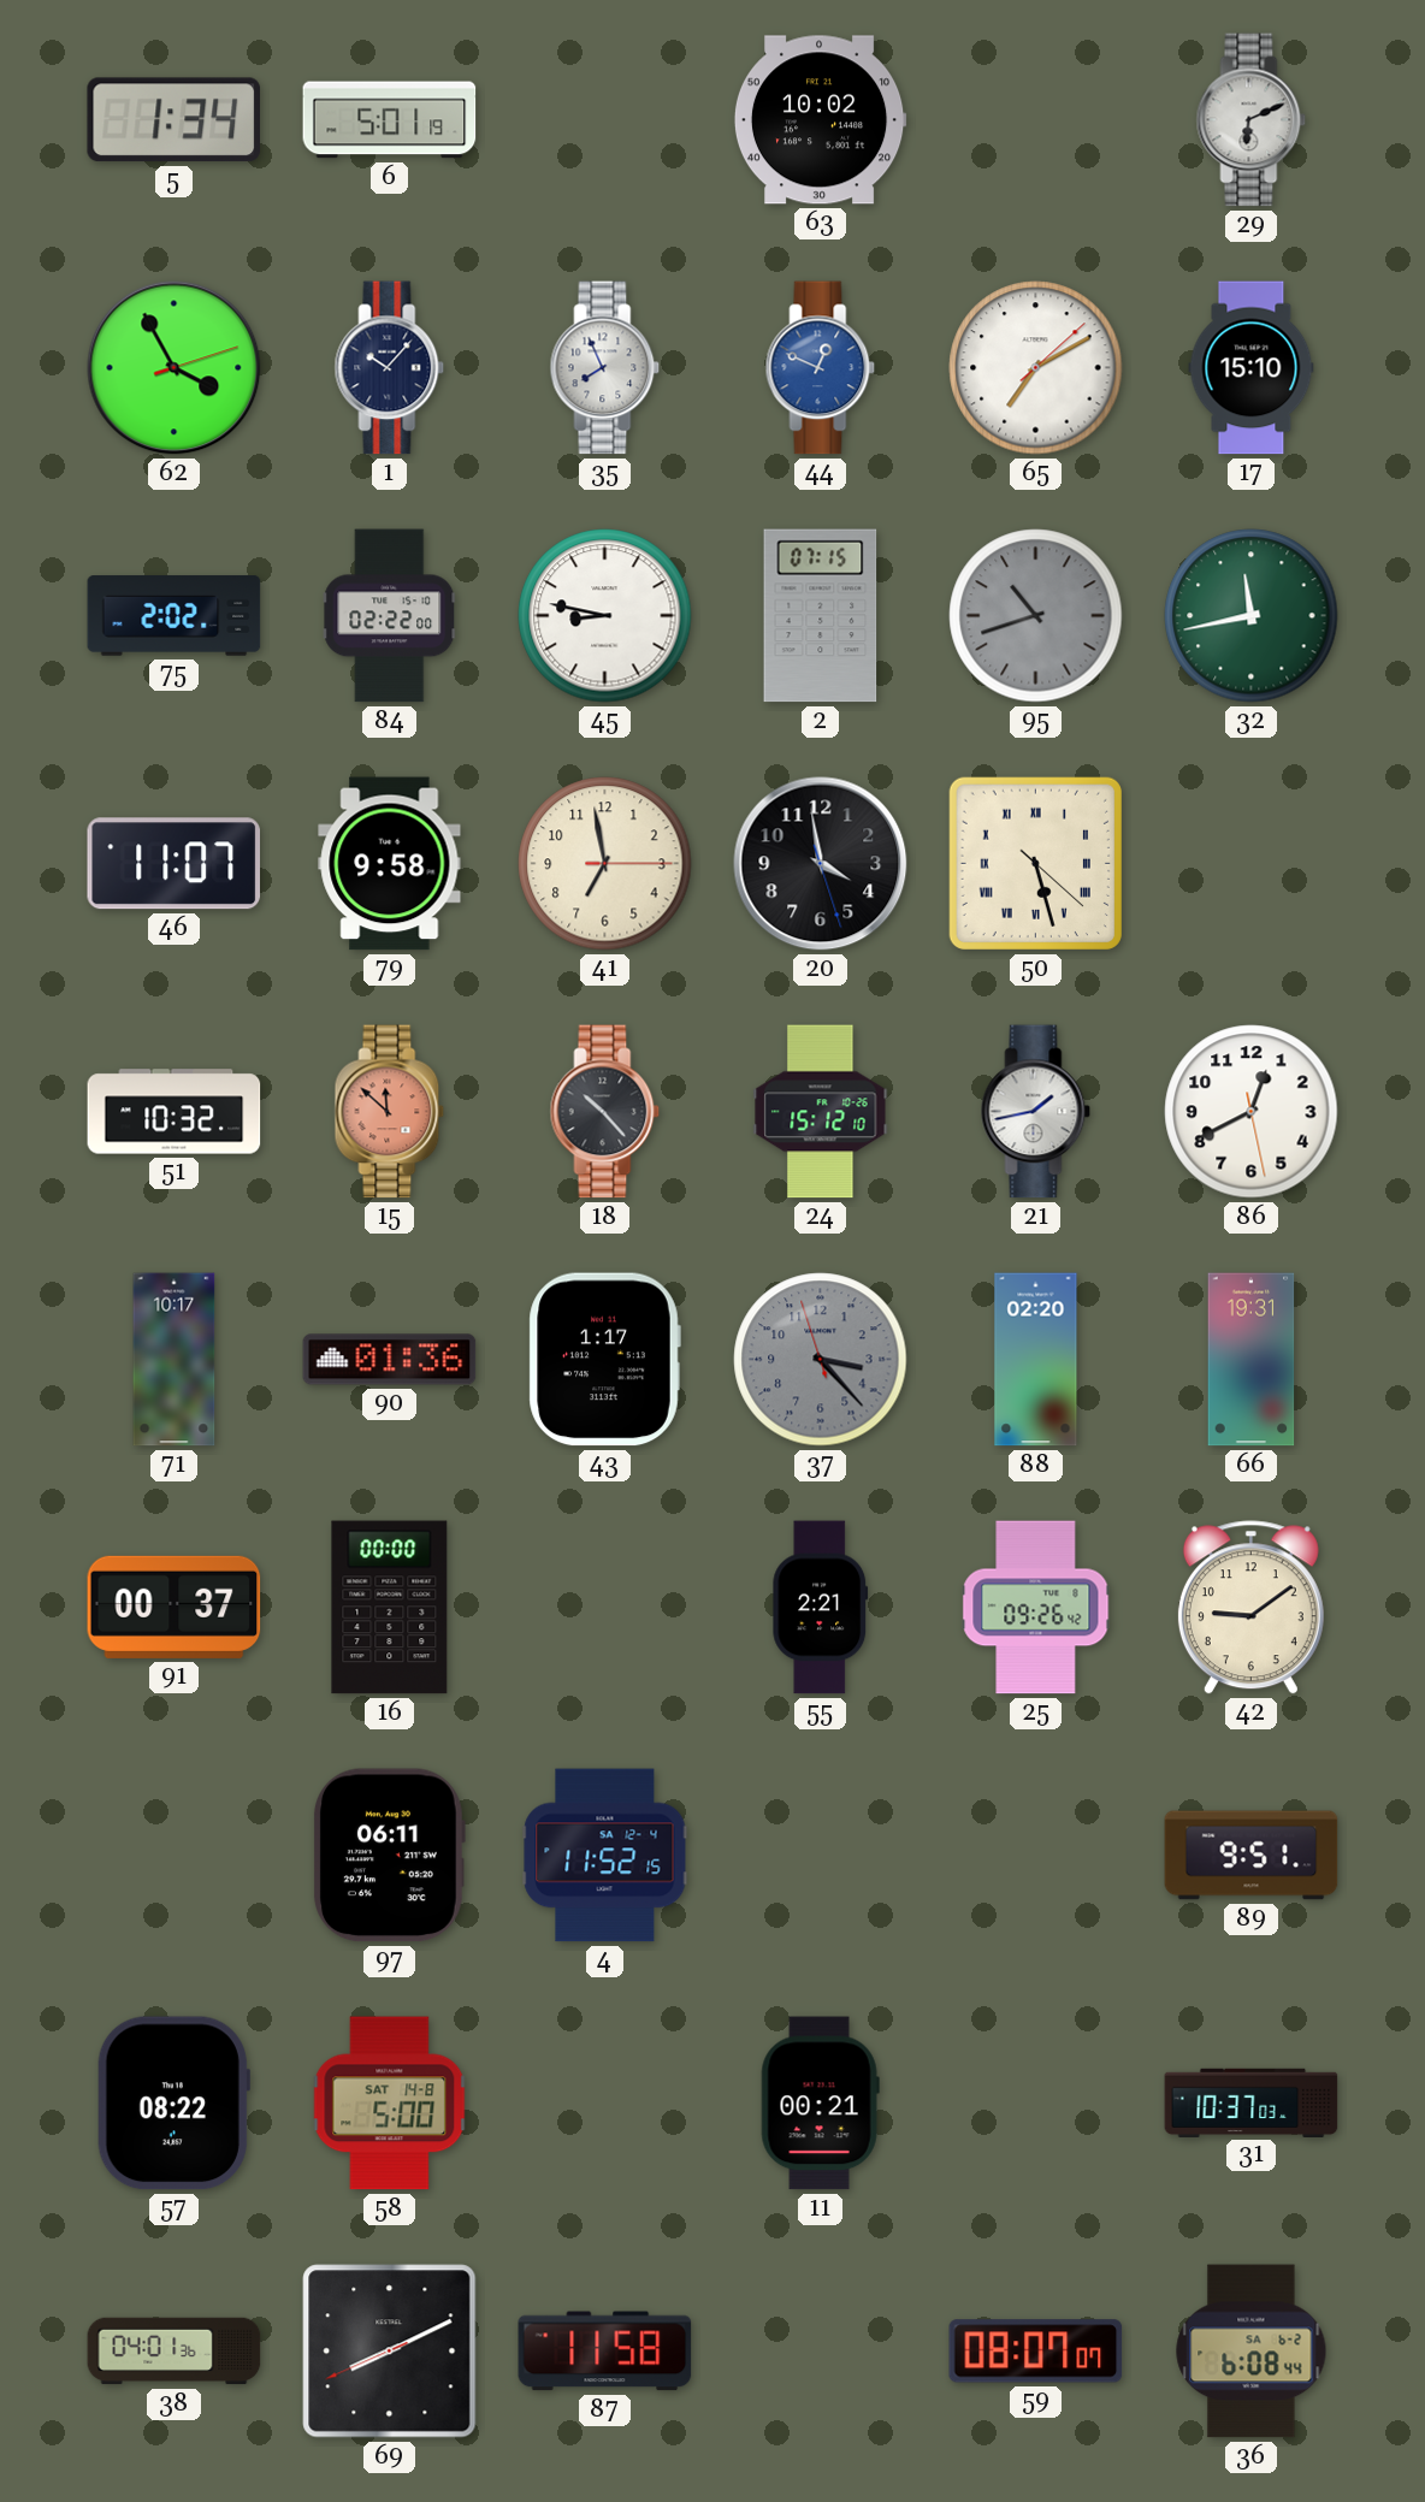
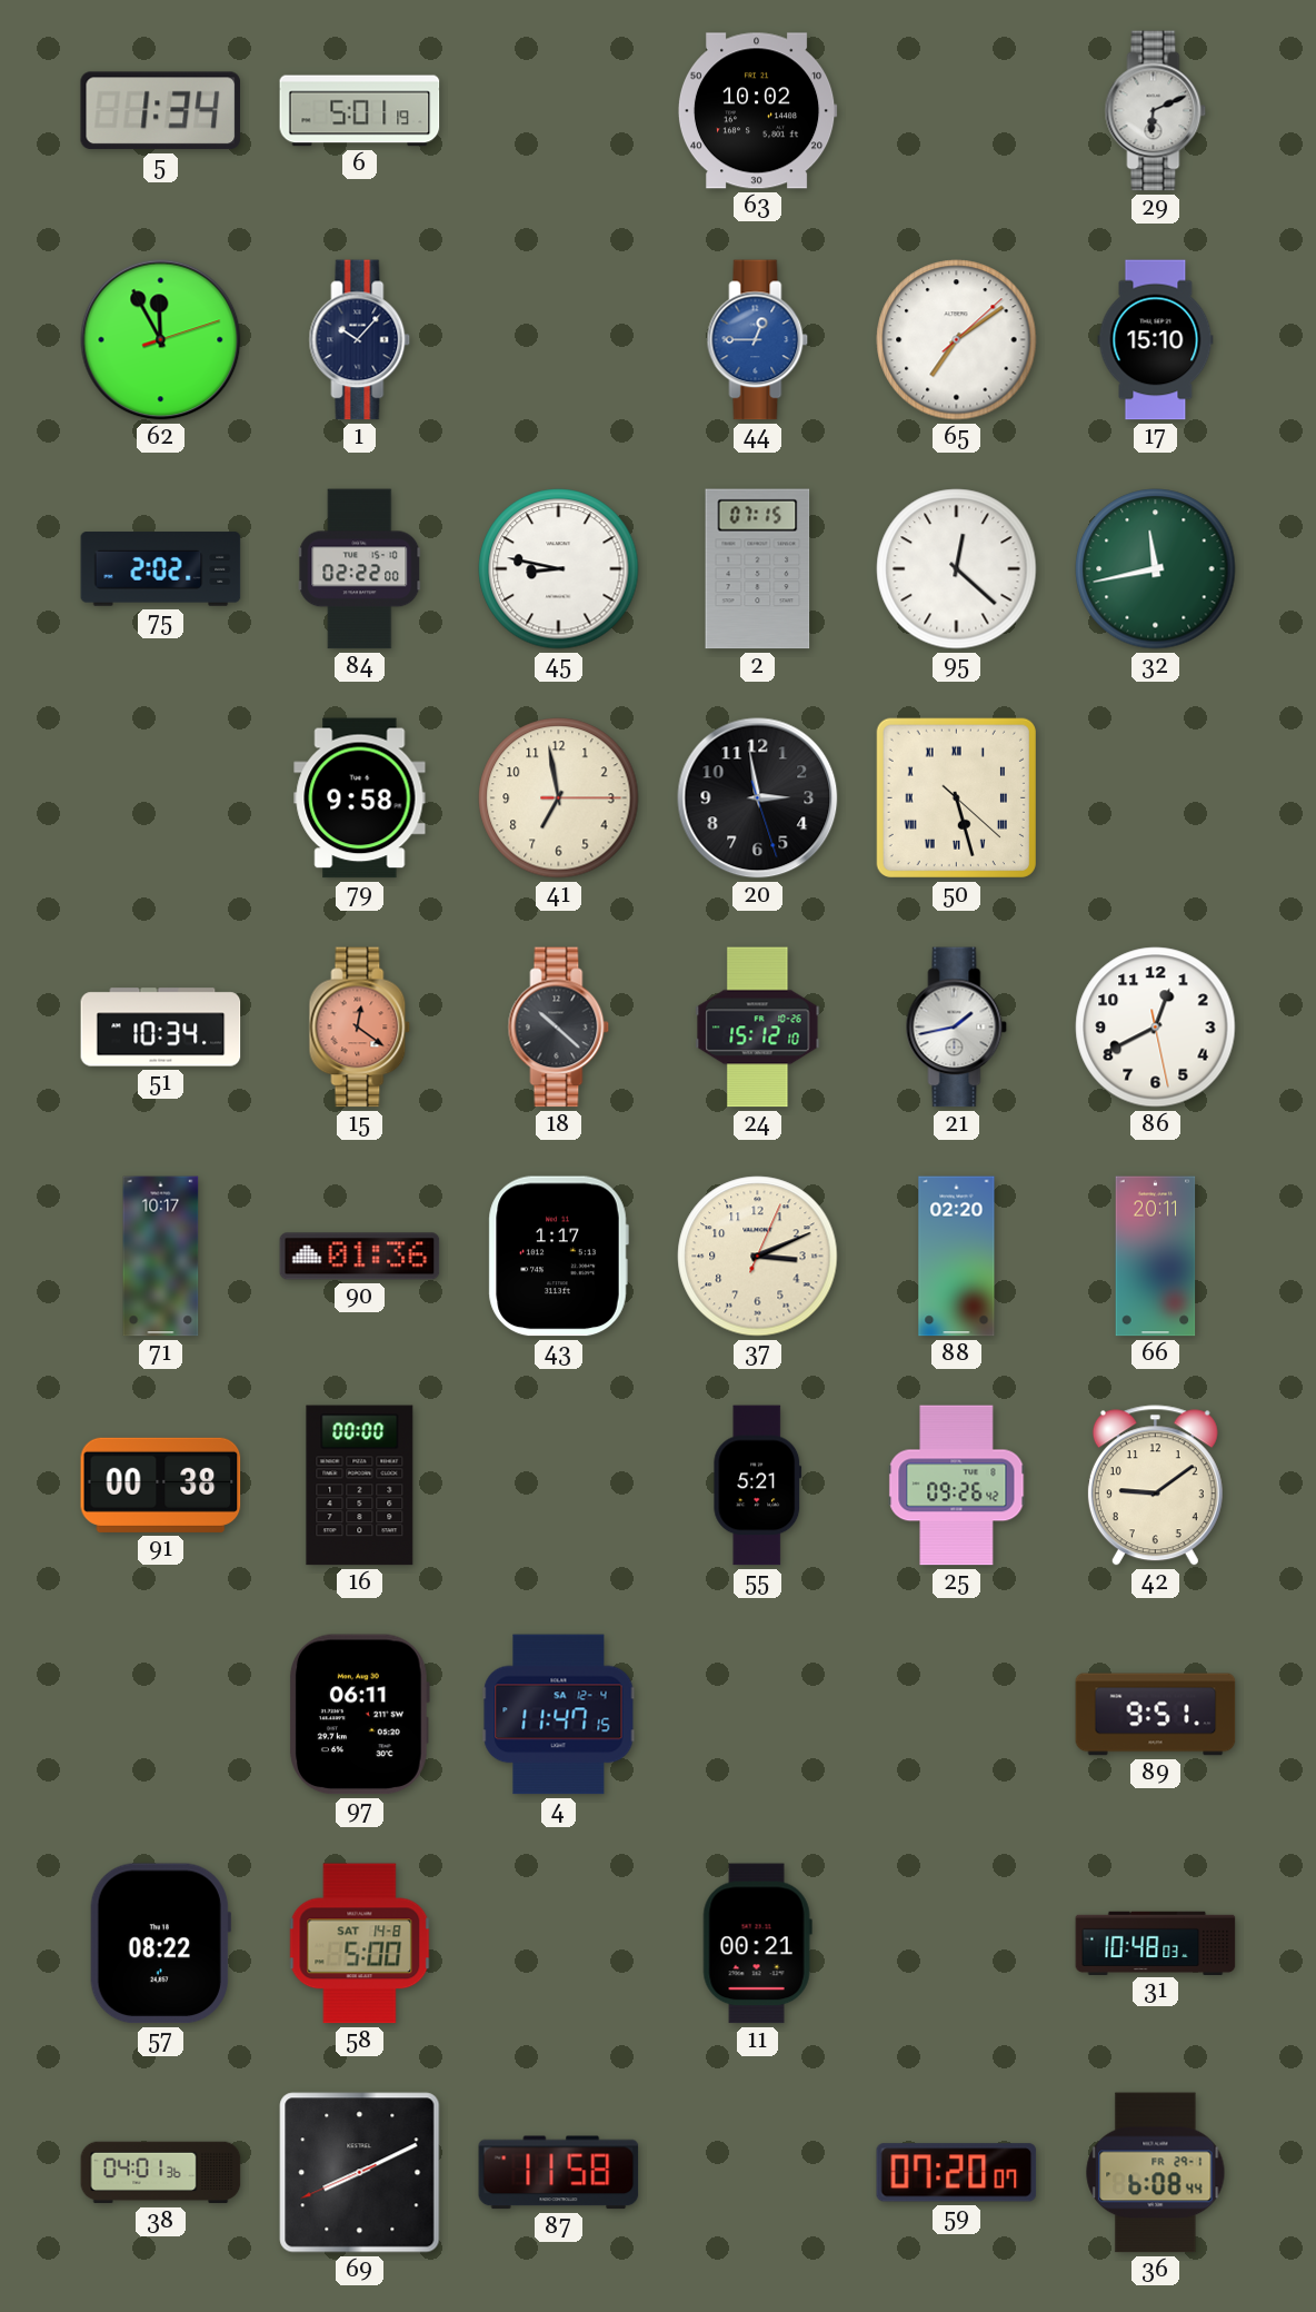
62: 3:55 -> 11:55
35: 7:56 -> none
44: 12:49 -> 12:45
65: 7:10 -> 7:09
95: 10:42 -> 12:22
95 dial: grey -> white
46: 11:07 -> none
20: 3:58 -> 2:58
51: 10:32 -> 10:34
15: 11:52 -> 12:21
18: 10:23 -> 10:22
37: 3:22 -> 3:11
37 dial: grey -> cream
66: 19:31 -> 20:11
91: 00:37 -> 00:38
55: 2:21 -> 5:21
4: 11:52 -> 11:47
31: 10:37 -> 10:48
59: 08:07 -> 07:20
36 date: SA 6-2 -> FR 29-1
